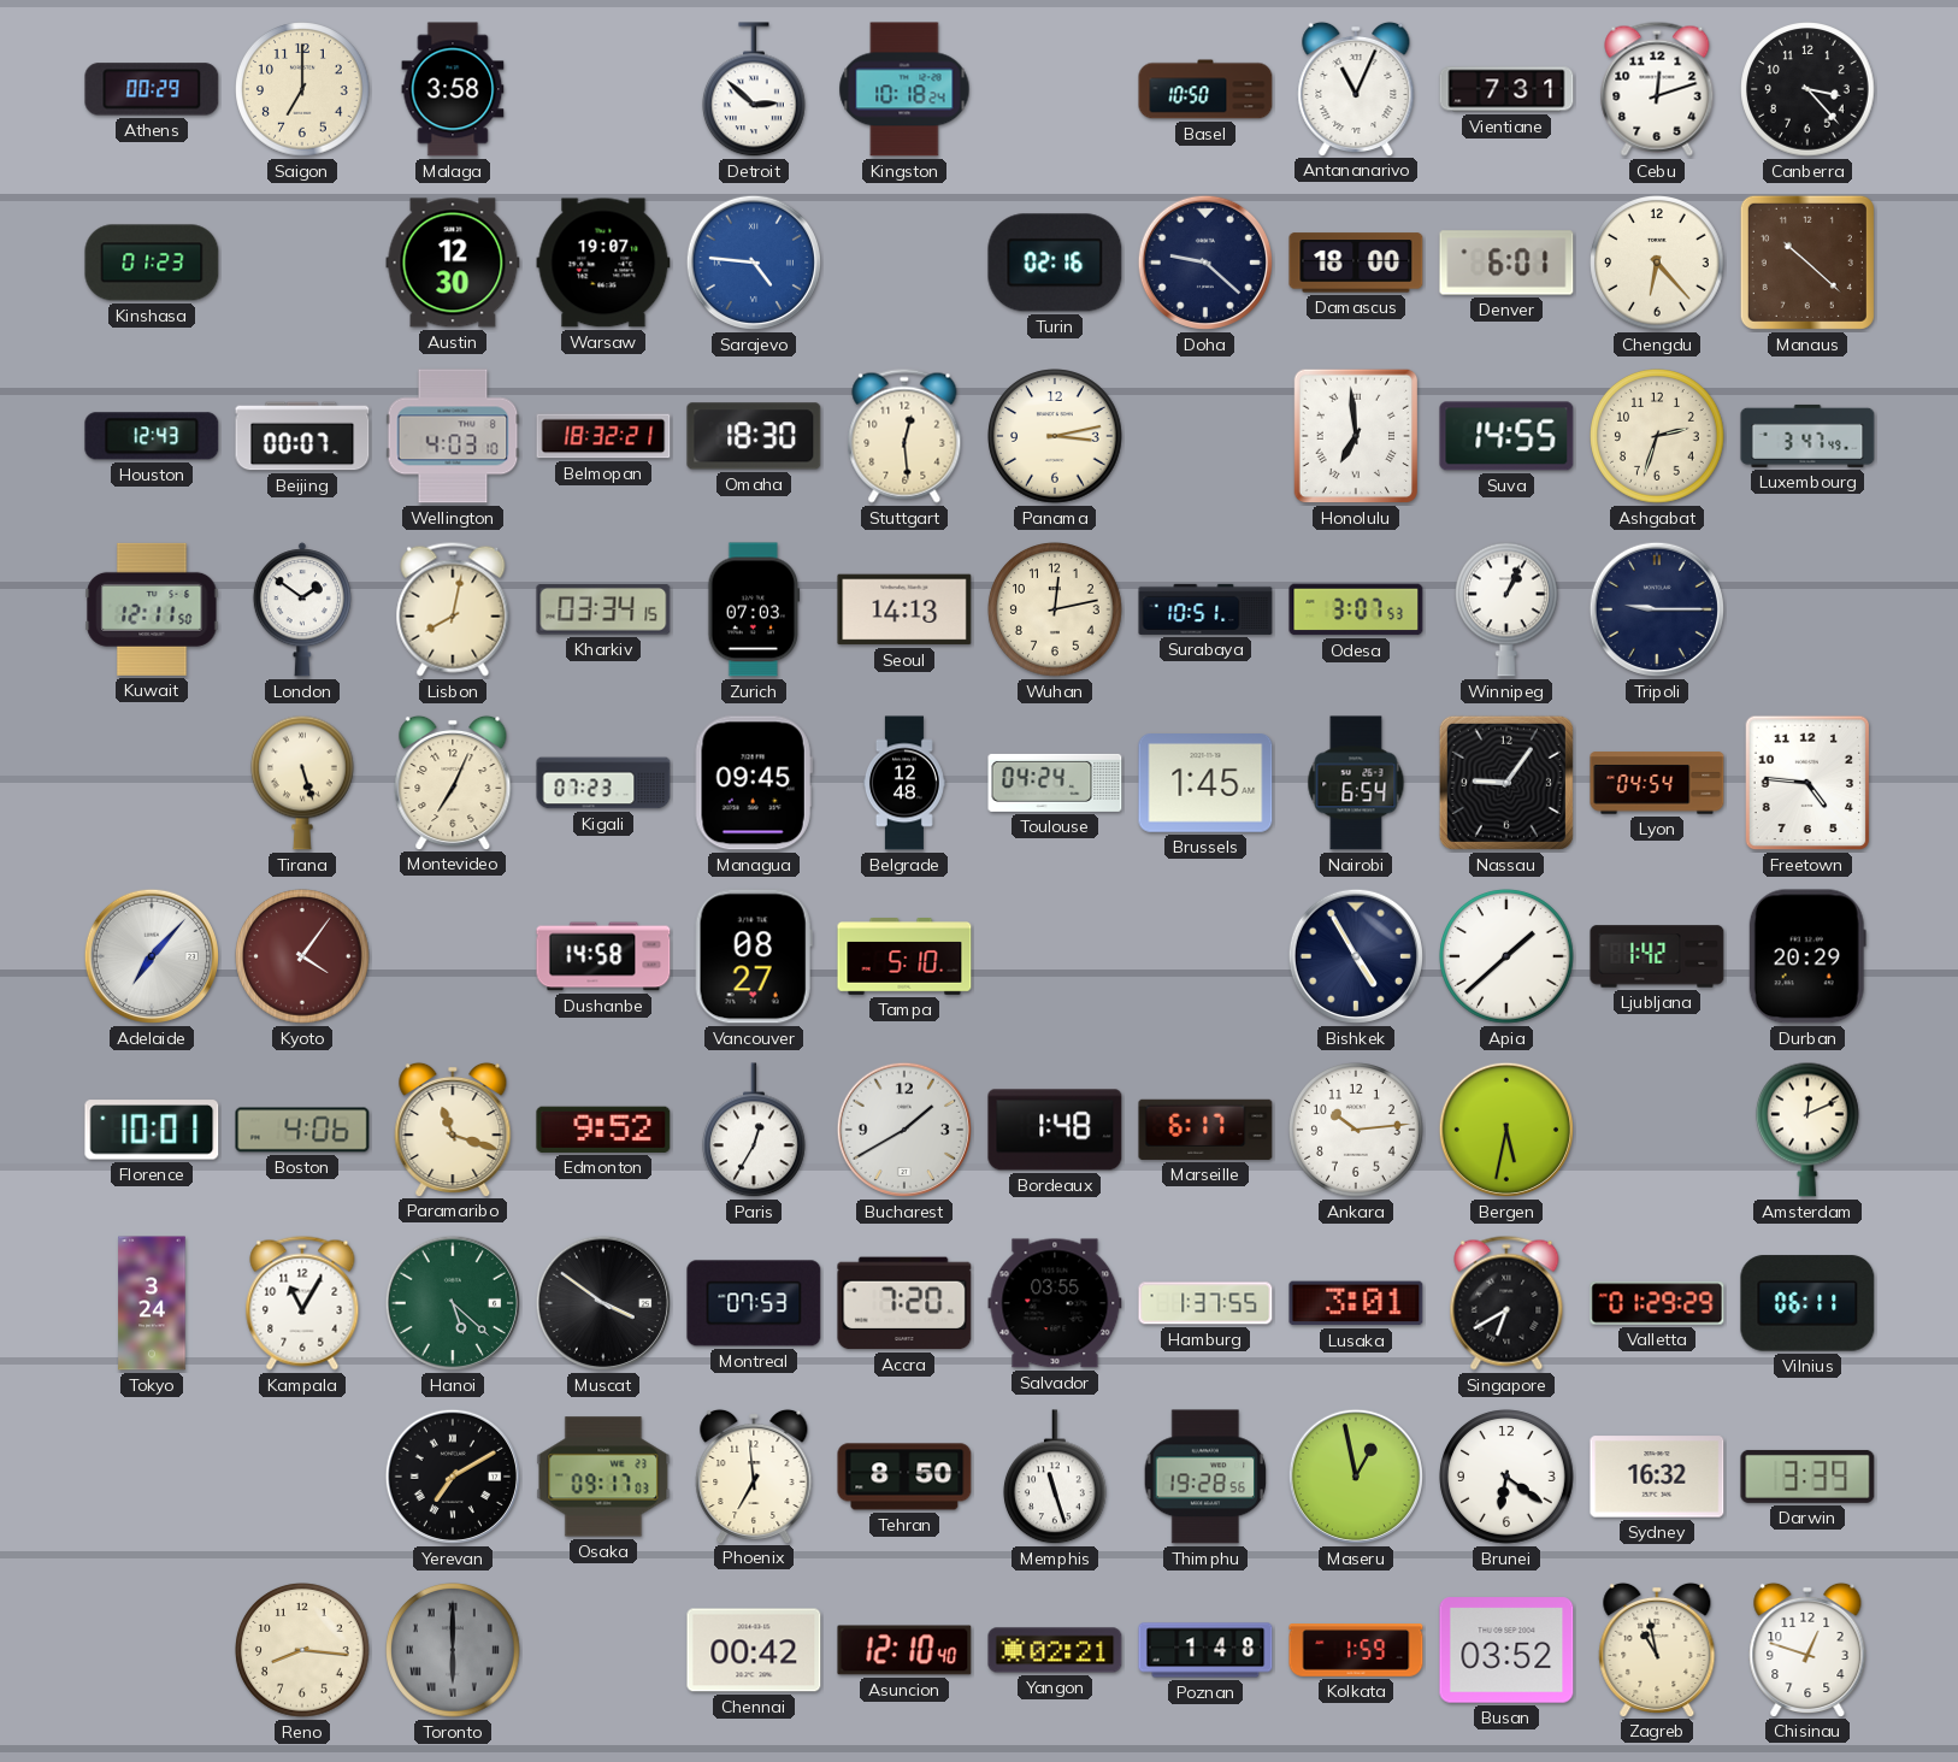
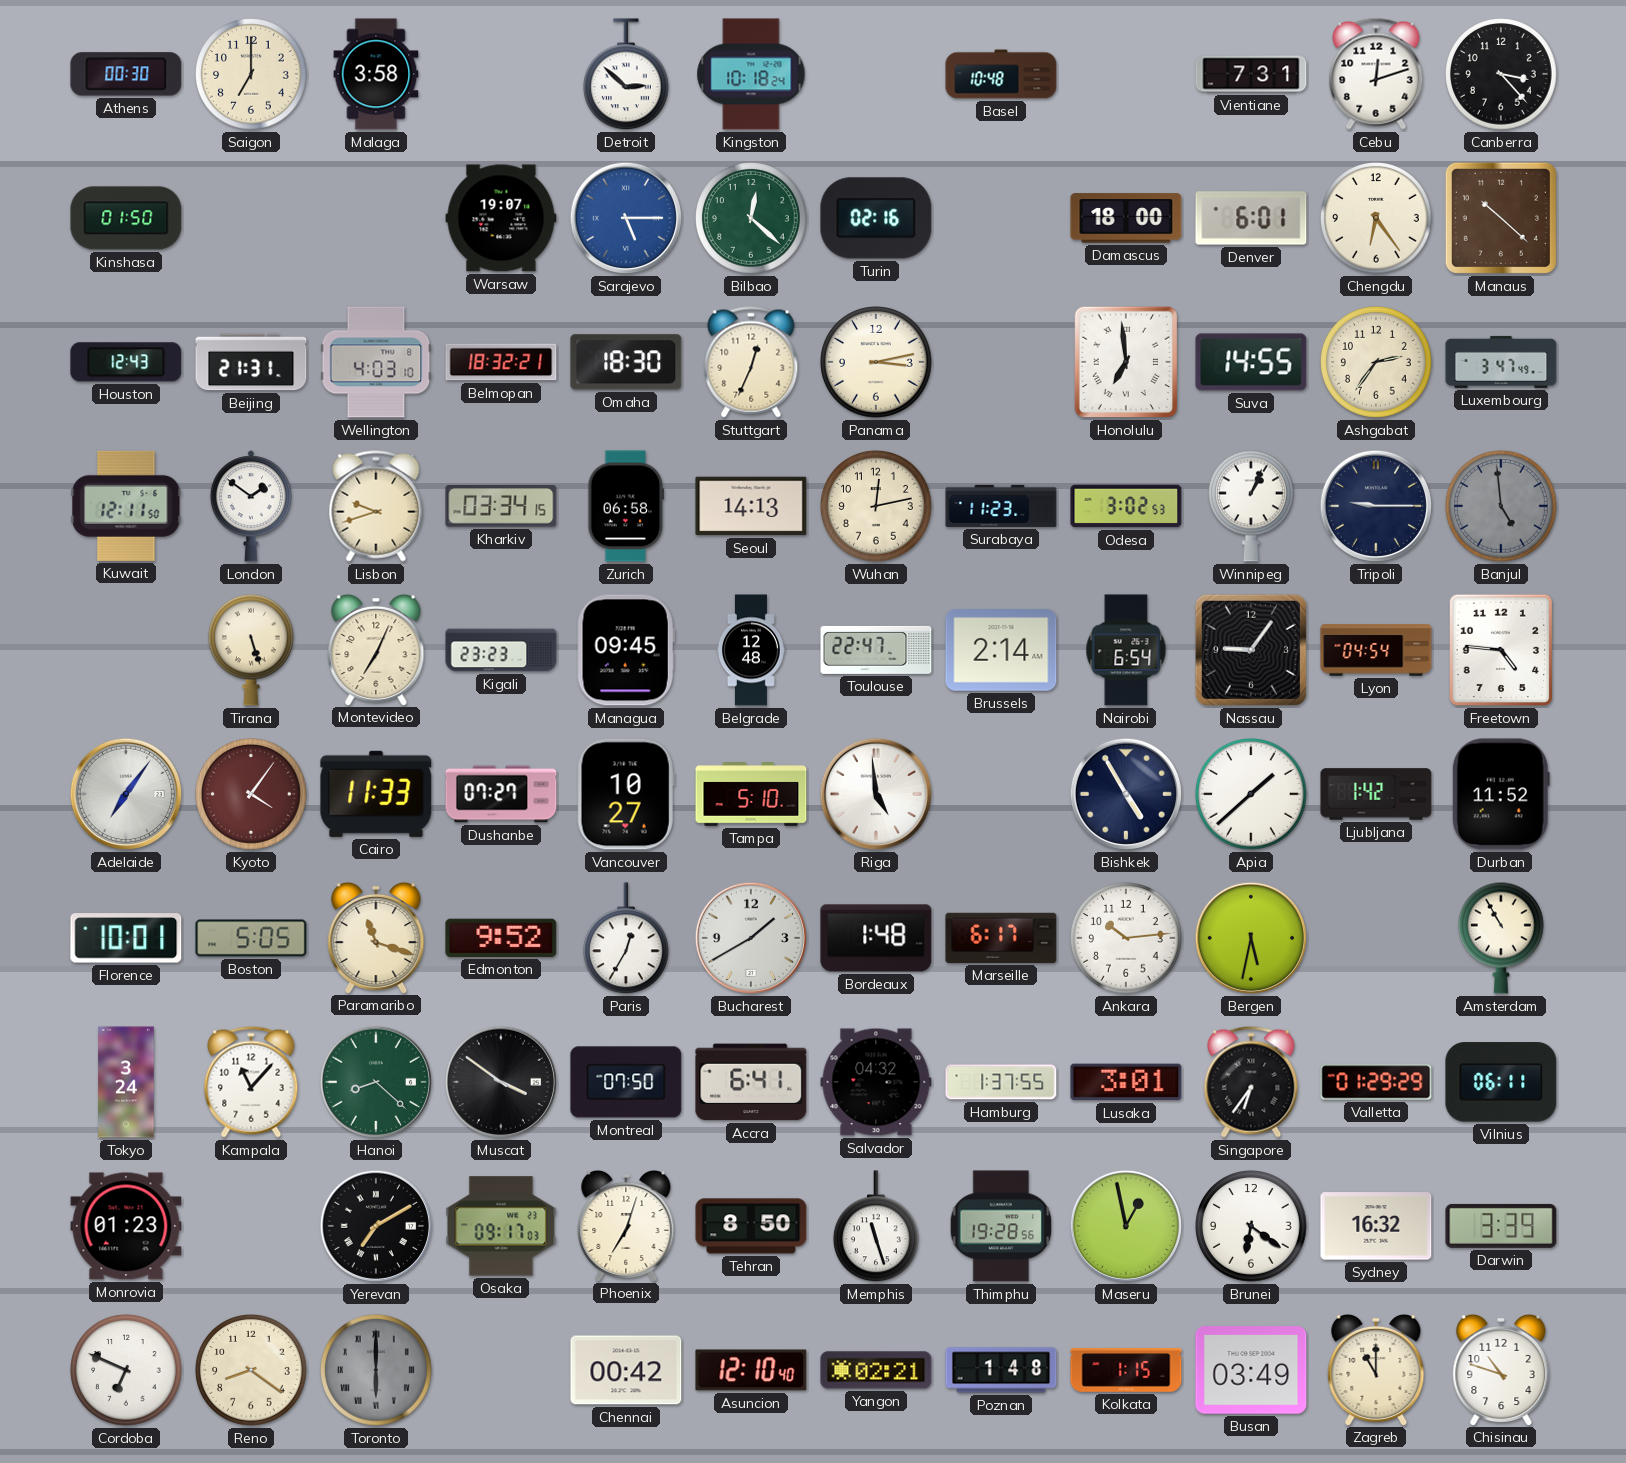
Athens: 00:29 -> 00:30
Basel: 10:50 -> 10:48
Antananarivo: 11:04 -> none
Kinshasa: 01:23 -> 01:50
Austin: 12:30 -> none
Sarajevo: 4:46 -> 5:15
Bilbao: none -> 12:22
Doha: 9:22 -> none
Chengdu: 6:23 -> 6:24
Beijing: 00:07 -> 21:31
Stuttgart: 12:29 -> 12:34
Ashgabat: 2:33 -> 2:36
Lisbon: 8:02 -> 9:42
Zurich: 07:03 -> 06:58
Surabaya: 10:51 -> 11:23
Odesa: 3:07 -> 3:02
Banjul: none -> 4:59
Kigali: 07:23 -> 23:23
Toulouse: 04:24 -> 22:47
Brussels: 1:45 -> 2:14
Adelaide: 7:07 -> 7:06
Cairo: none -> 11:33
Dushanbe: 14:58 -> 07:27
Vancouver: 08:27 -> 10:27
Riga: none -> 4:59
Durban: 20:29 -> 11:52
Boston: 4:06 -> 5:05
Amsterdam: 12:11 -> 10:55
Kampala: 11:05 -> 11:07
Hanoi: 5:22 -> 8:22
Montreal: 07:53 -> 07:50
Accra: 7:20 -> 6:41
Salvador: 03:55 -> 04:32
Singapore: 6:40 -> 6:36
Monrovia: none -> 01:23
Phoenix: 6:59 -> 7:03
Cordoba: none -> 6:49
Reno: 8:16 -> 8:21
Kolkata: 1:59 -> 1:15
Busan: 03:52 -> 03:49
Zagreb: 10:58 -> 11:00
Chisinau: 12:48 -> 10:48
